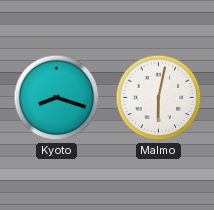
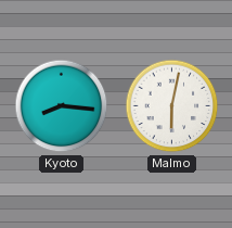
Kyoto: 8:18 -> 8:16
